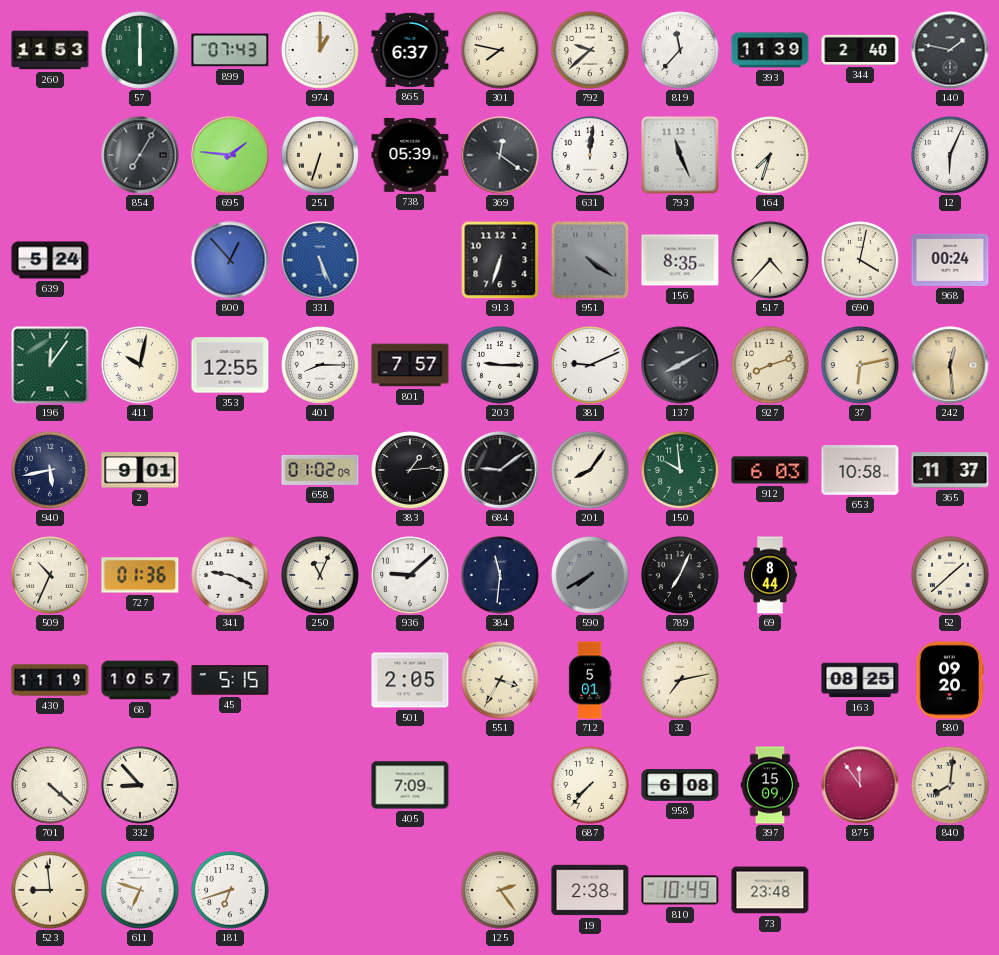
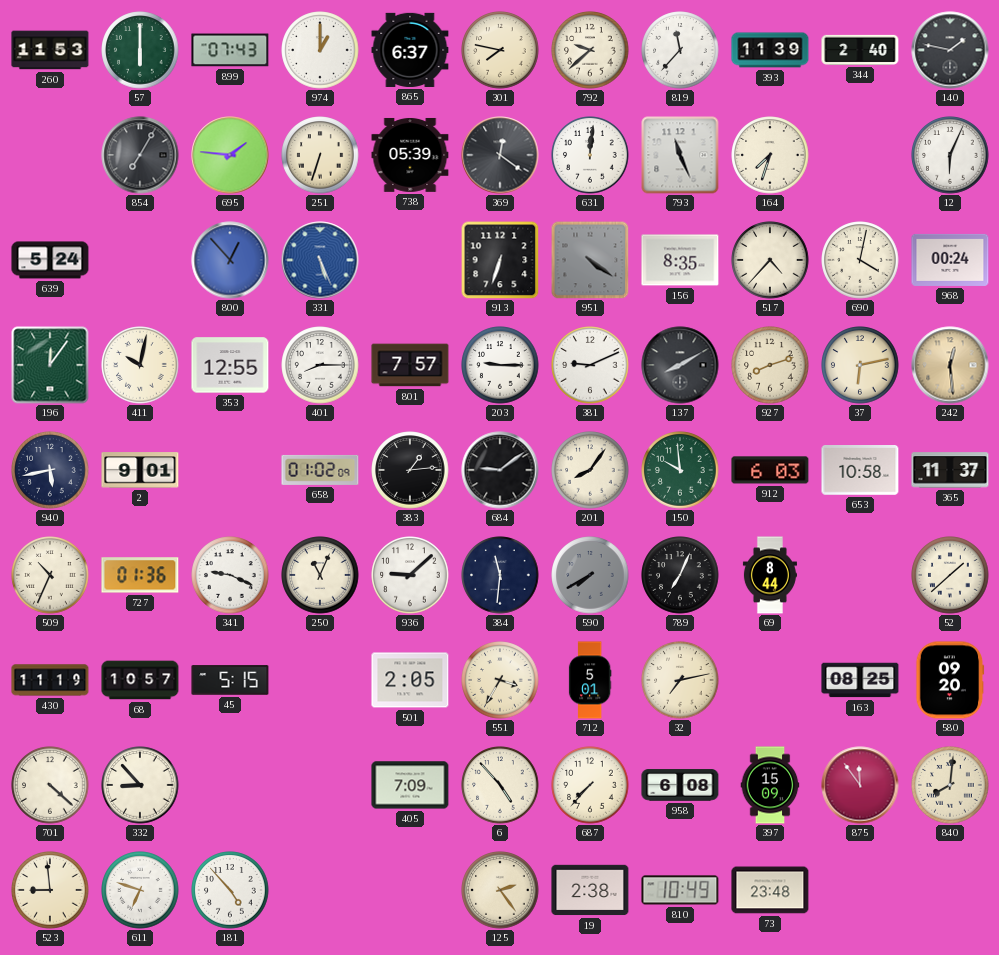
6: none -> 4:53
181: 6:42 -> 4:53
